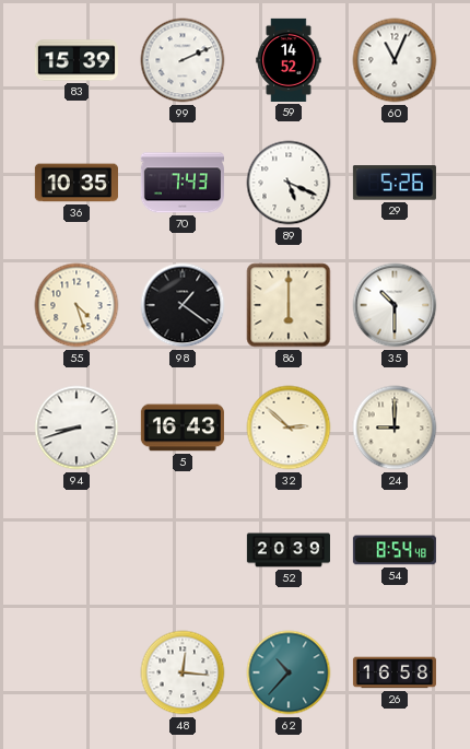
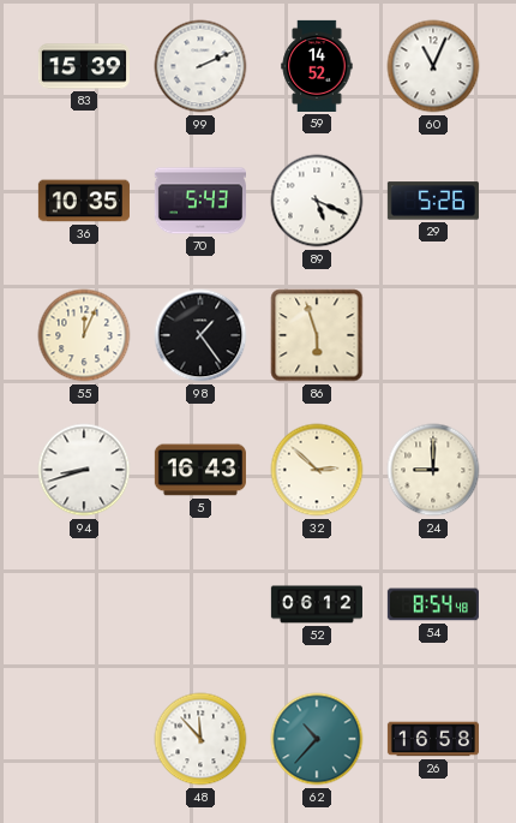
70: 7:43 -> 5:43
55: 4:27 -> 12:04
98: 1:21 -> 1:24
86: 6:00 -> 5:57
35: 10:30 -> none
52: 20:39 -> 06:12
48: 12:16 -> 11:53
